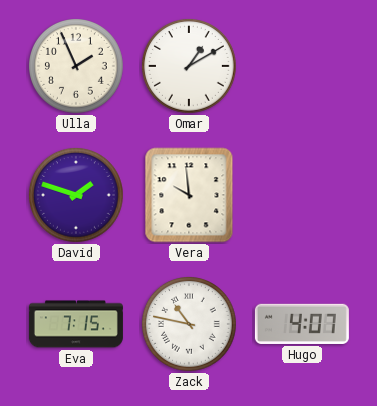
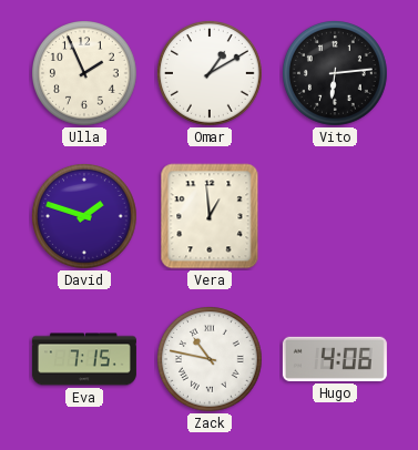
Vito: none -> 6:14
Vera: 9:59 -> 12:59
Hugo: 4:07 -> 4:06
